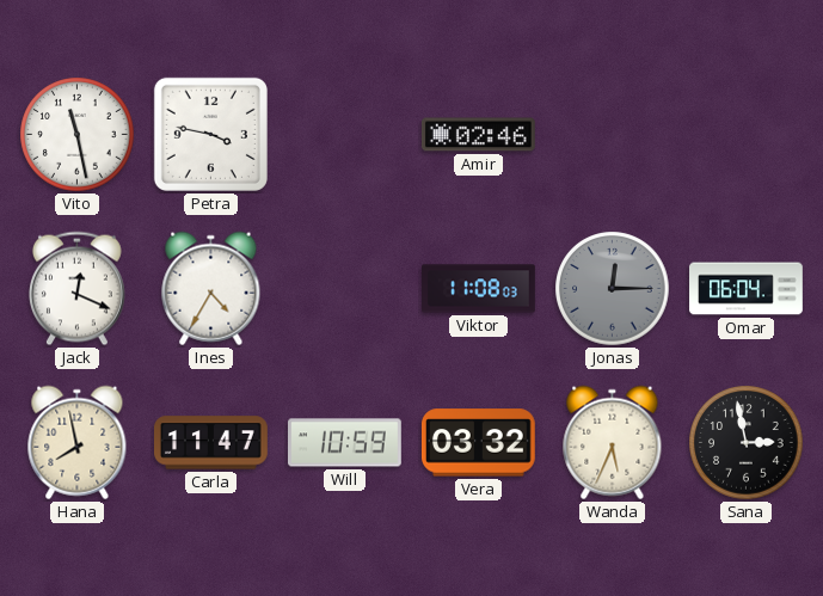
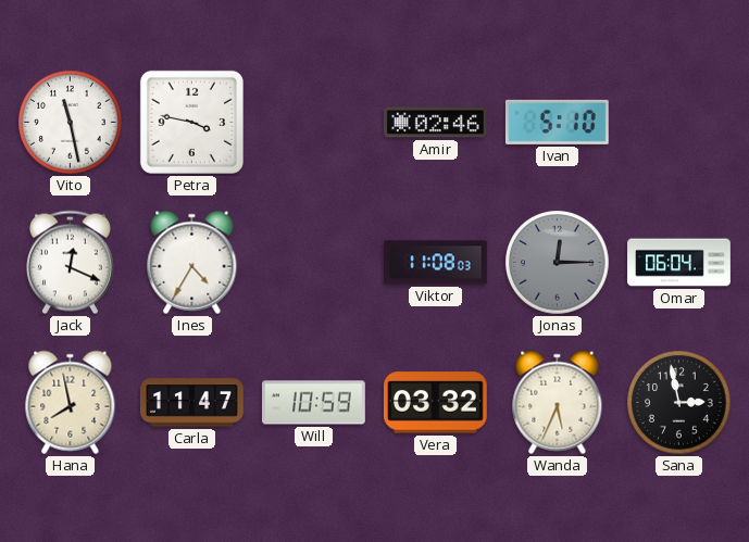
Ivan: none -> 5:10
